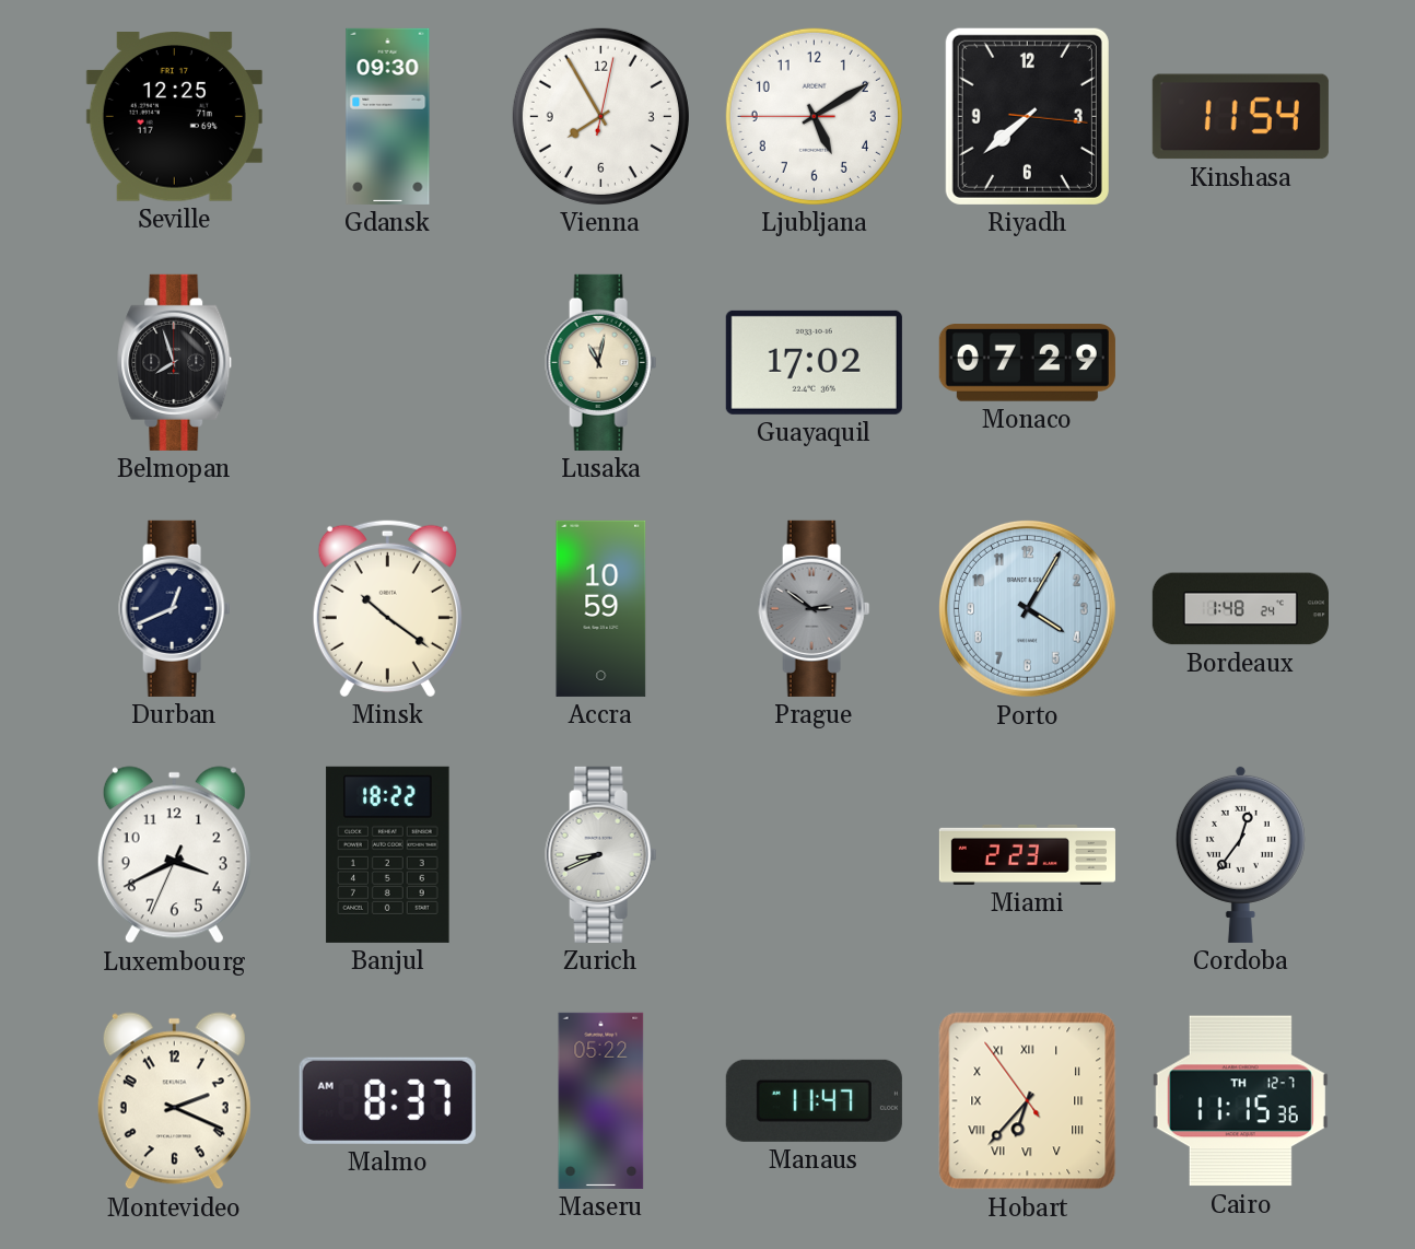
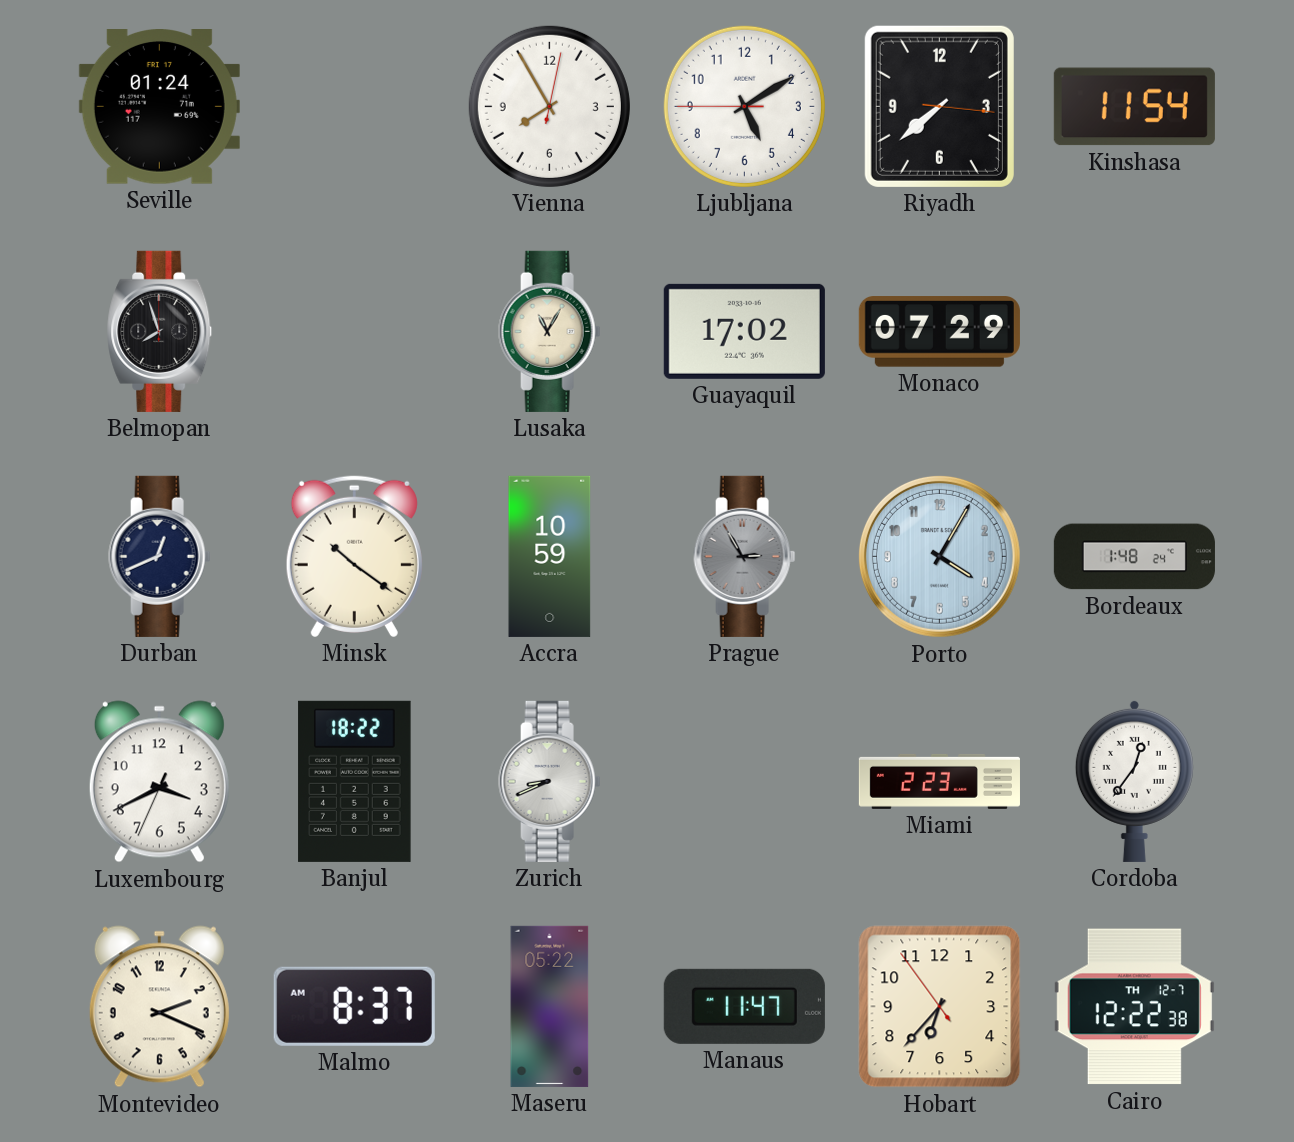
Seville: 12:25 -> 01:24
Gdansk: 09:30 -> none
Lusaka: 11:02 -> 11:05
Prague: 2:51 -> 2:55
Hobart numerals: Roman -> Arabic
Cairo: 11:15 -> 12:22
